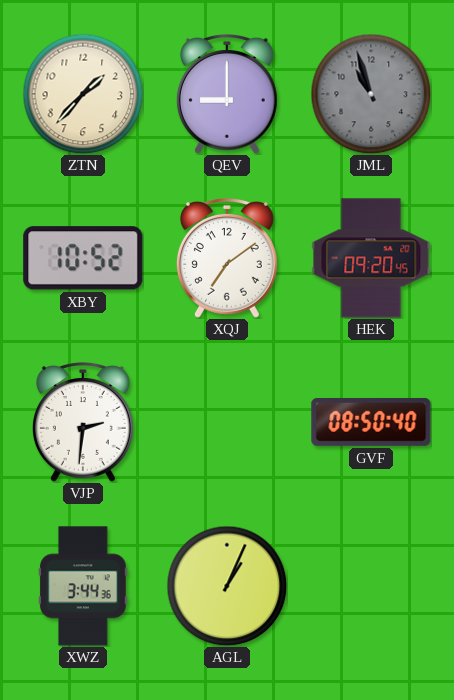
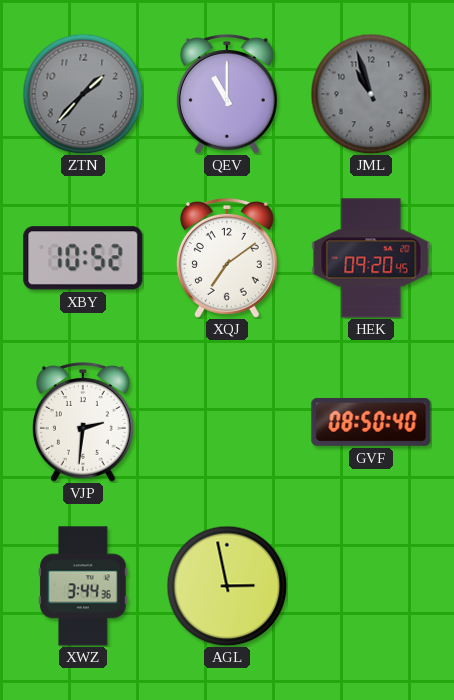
ZTN dial: cream -> grey
QEV: 9:00 -> 11:00
AGL: 1:04 -> 2:58
